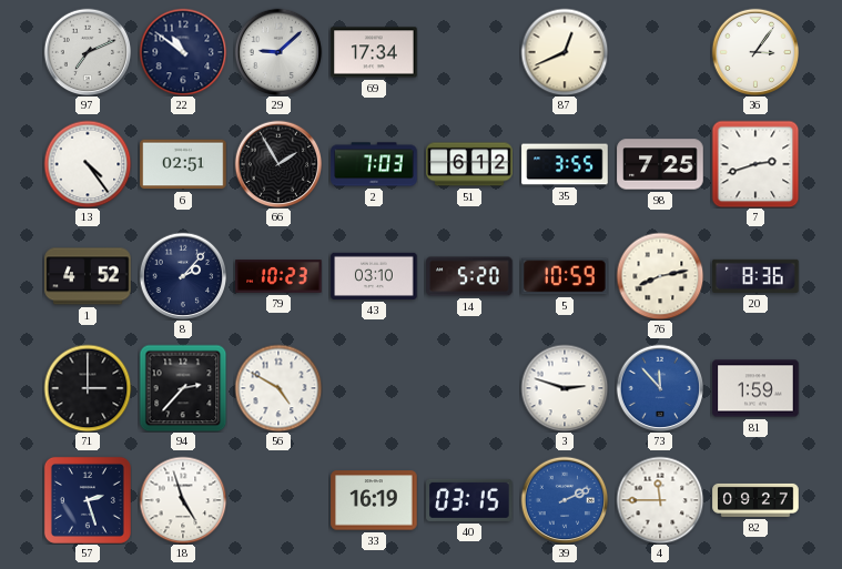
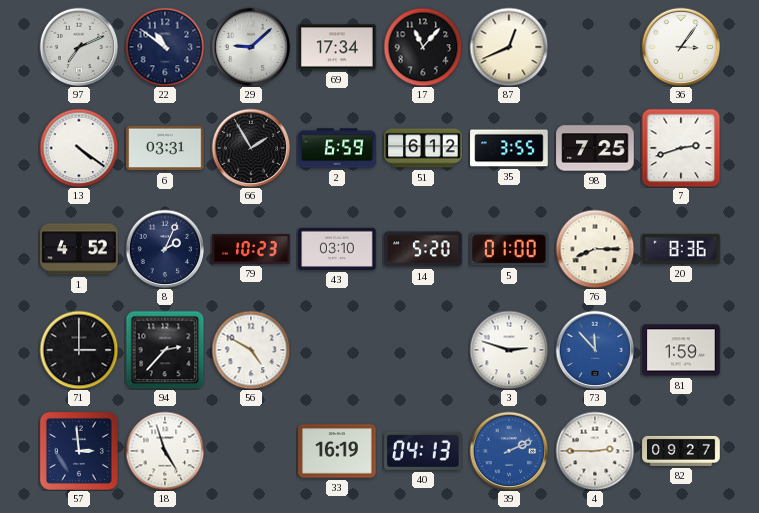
17: none -> 11:07
13: 4:24 -> 4:21
6: 02:51 -> 03:31
2: 7:03 -> 6:59
8: 2:07 -> 2:04
5: 10:59 -> 01:00
76: 8:13 -> 8:15
57: 2:27 -> 2:59
40: 03:15 -> 04:13
4: 11:45 -> 2:45
